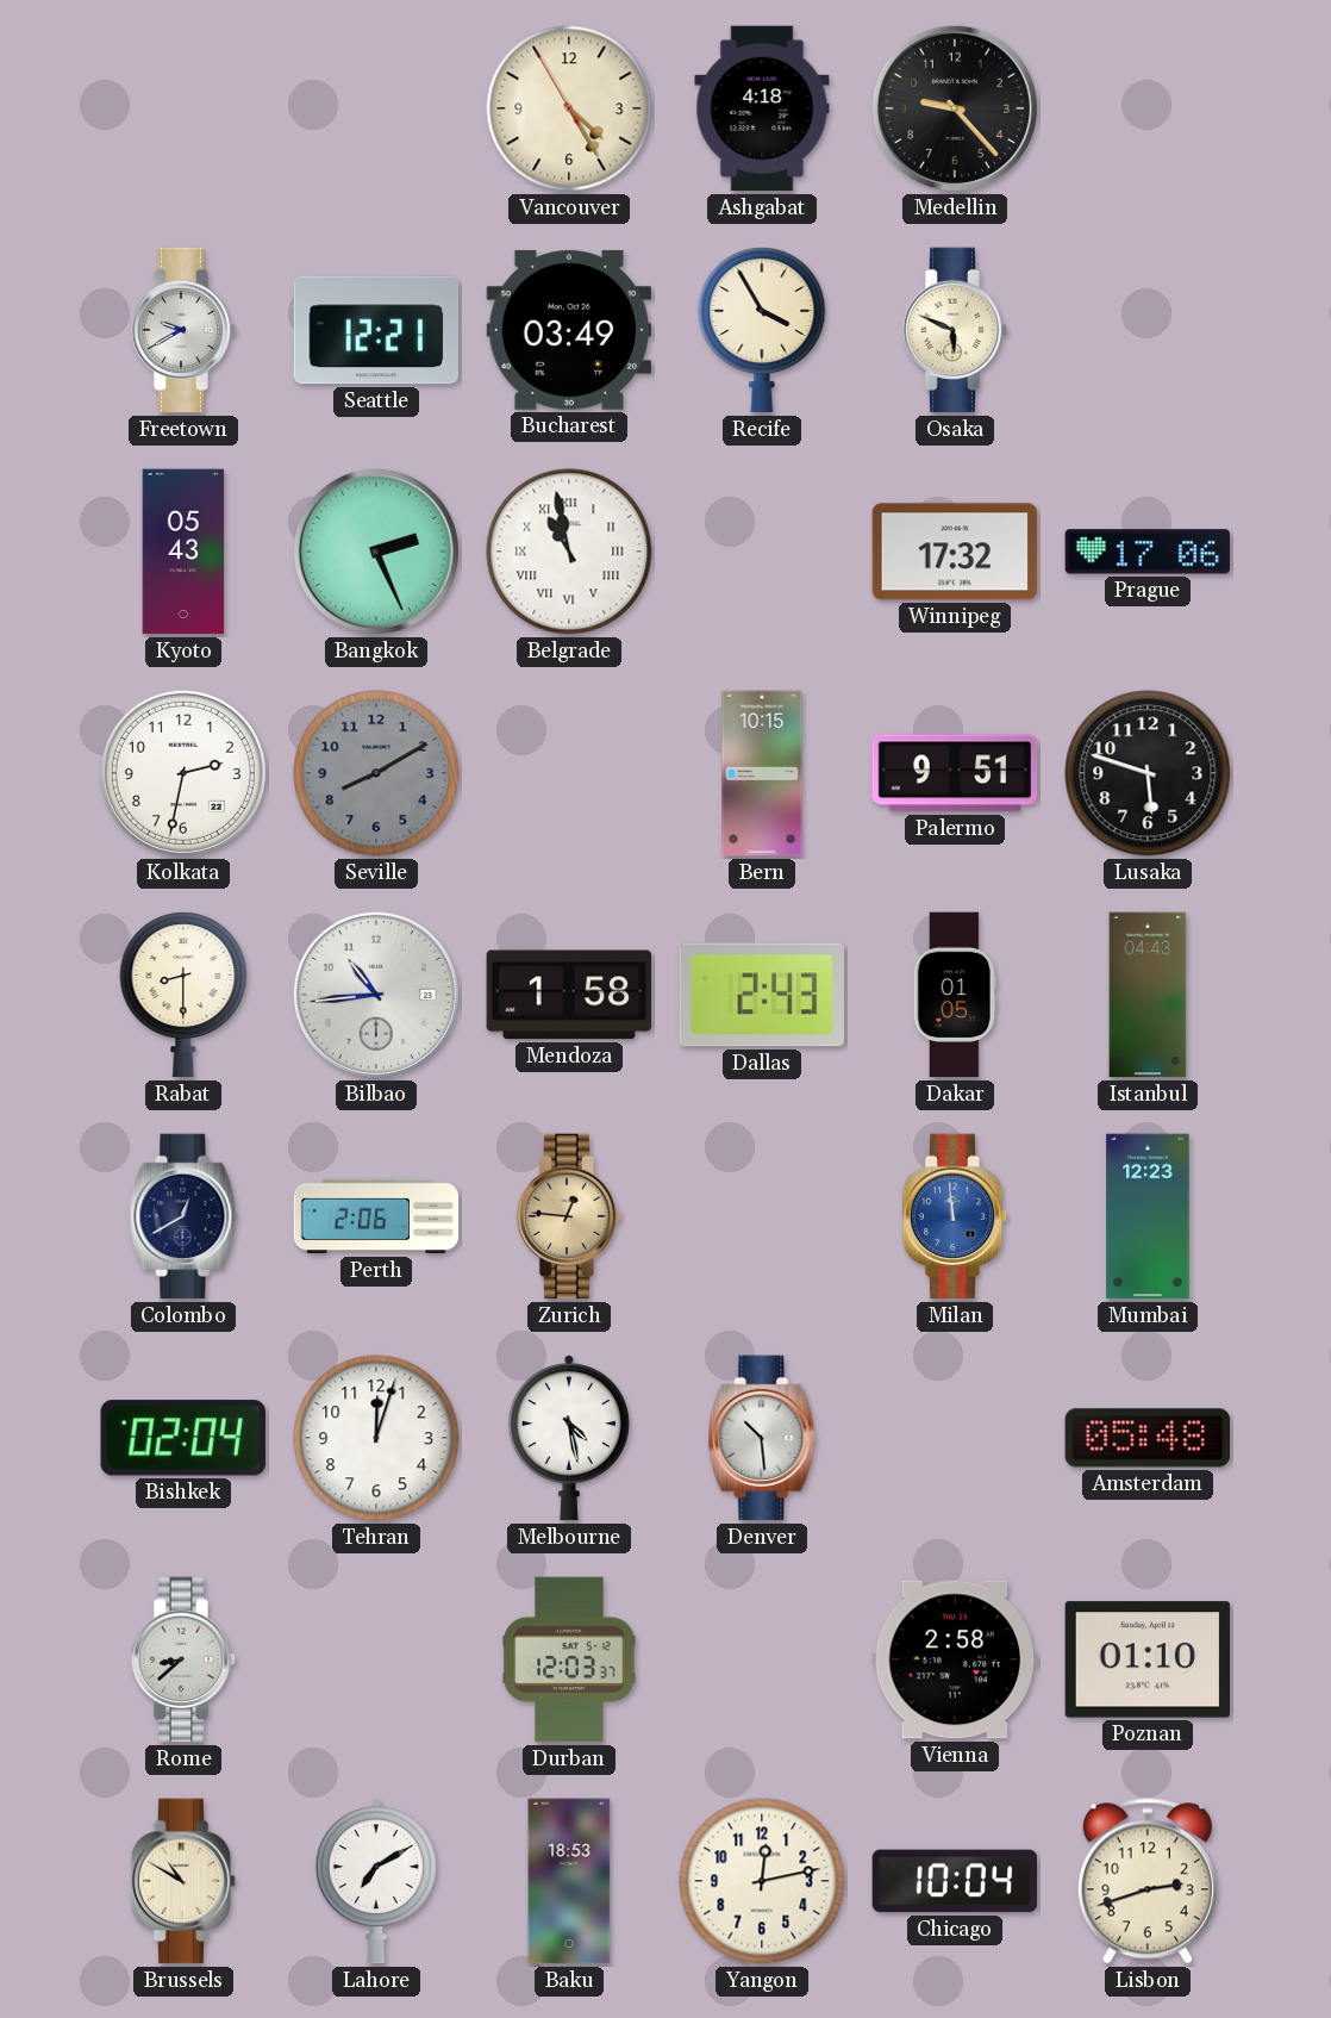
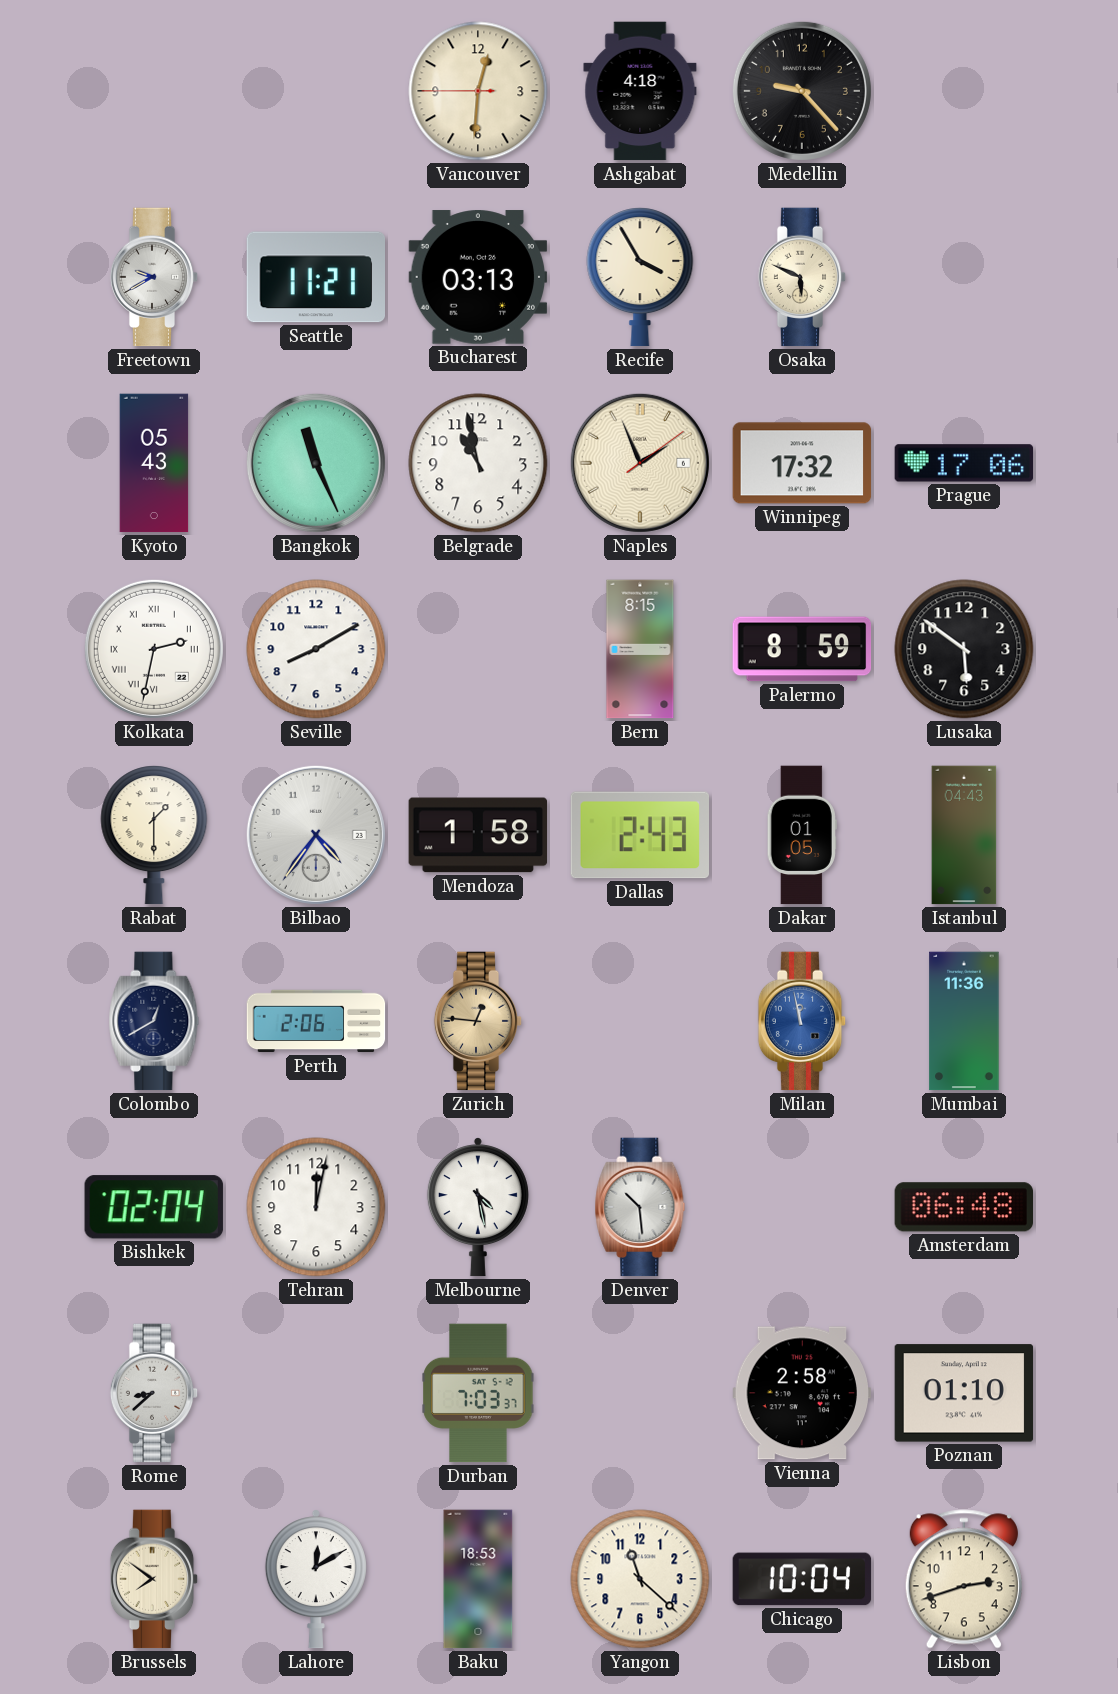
Vancouver: 4:24 -> 12:30
Seattle: 12:21 -> 11:21
Bucharest: 03:49 -> 03:13
Bangkok: 2:26 -> 11:26
Belgrade numerals: Roman -> Arabic
Naples: none -> 1:56
Kolkata numerals: Arabic -> Roman
Seville dial: grey -> white
Bern: 10:15 -> 8:15
Palermo: 9:51 -> 8:59
Lusaka: 5:48 -> 5:51
Rabat: 8:30 -> 1:30
Bilbao: 10:44 -> 4:36
Milan: 11:59 -> 11:58
Mumbai: 12:23 -> 11:36
Tehran: 12:03 -> 12:02
Amsterdam: 05:48 -> 06:48
Durban: 12:03 -> 7:03
Brussels: 10:50 -> 7:51
Lahore: 7:10 -> 12:10
Yangon: 12:13 -> 11:22
